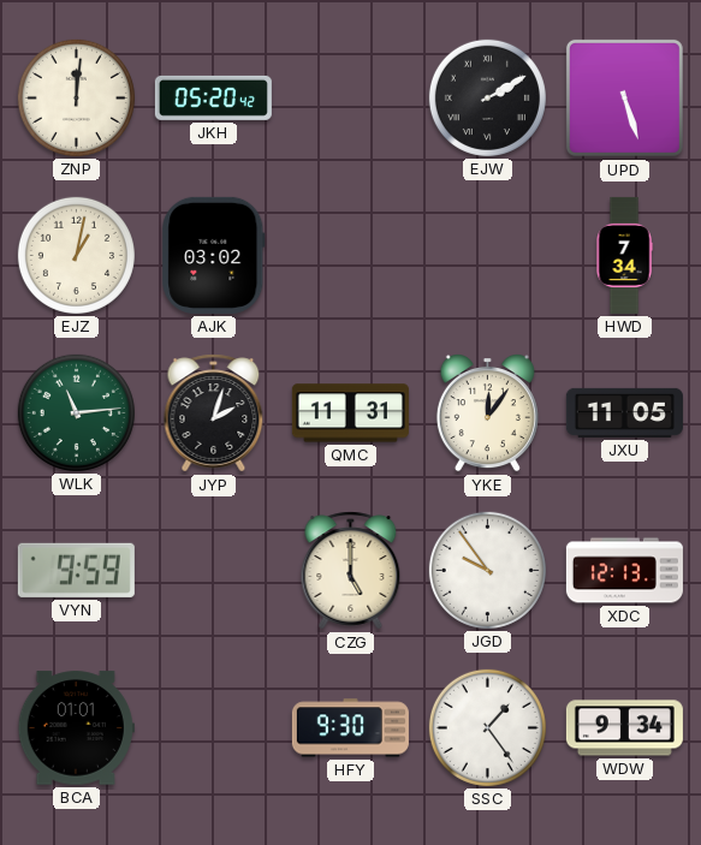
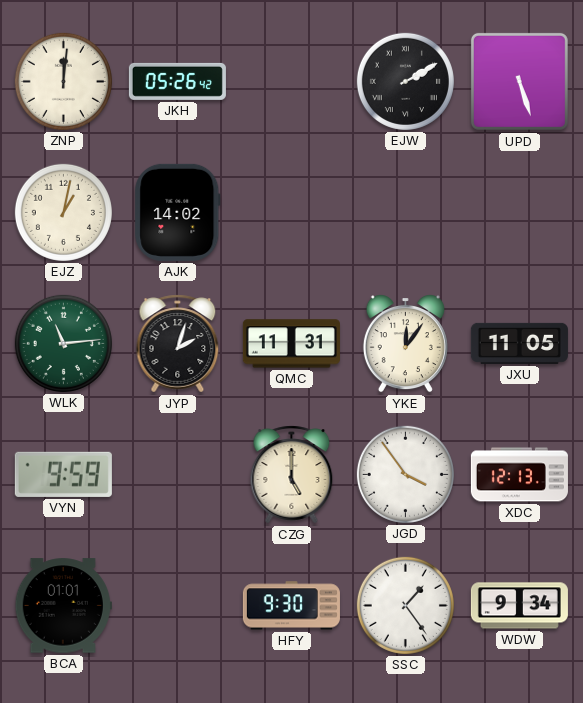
JKH: 05:20 -> 05:26
AJK: 03:02 -> 14:02
HWD: 7:34 -> none
JGD: 9:54 -> 3:54
